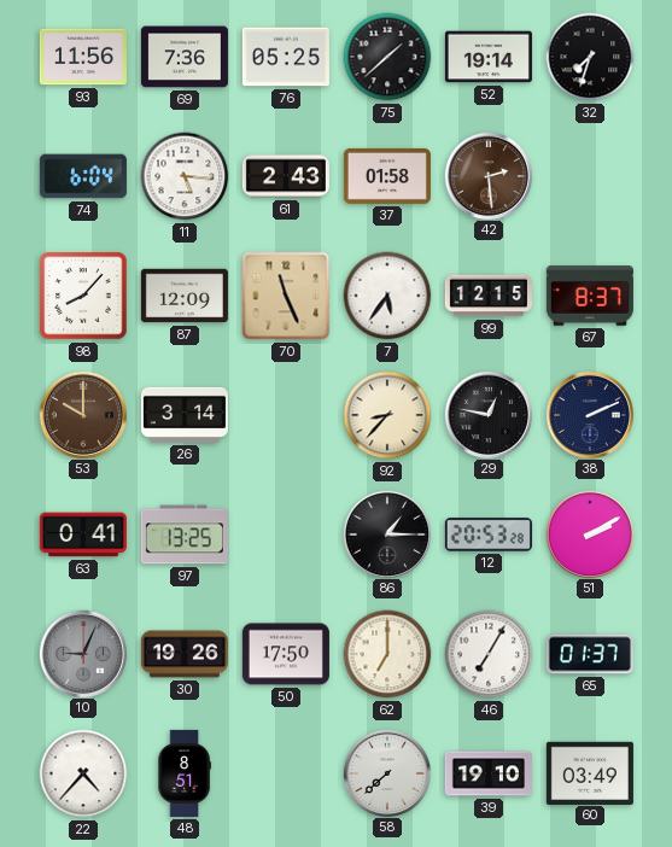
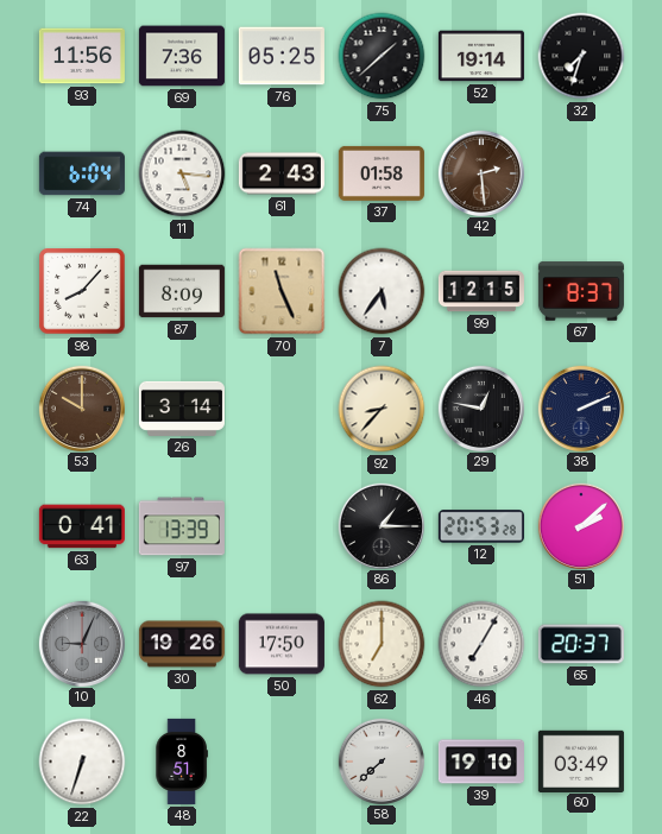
87: 12:09 -> 8:09
97: 13:25 -> 13:39
51: 2:10 -> 2:08
65: 01:37 -> 20:37
22: 4:37 -> 6:33
